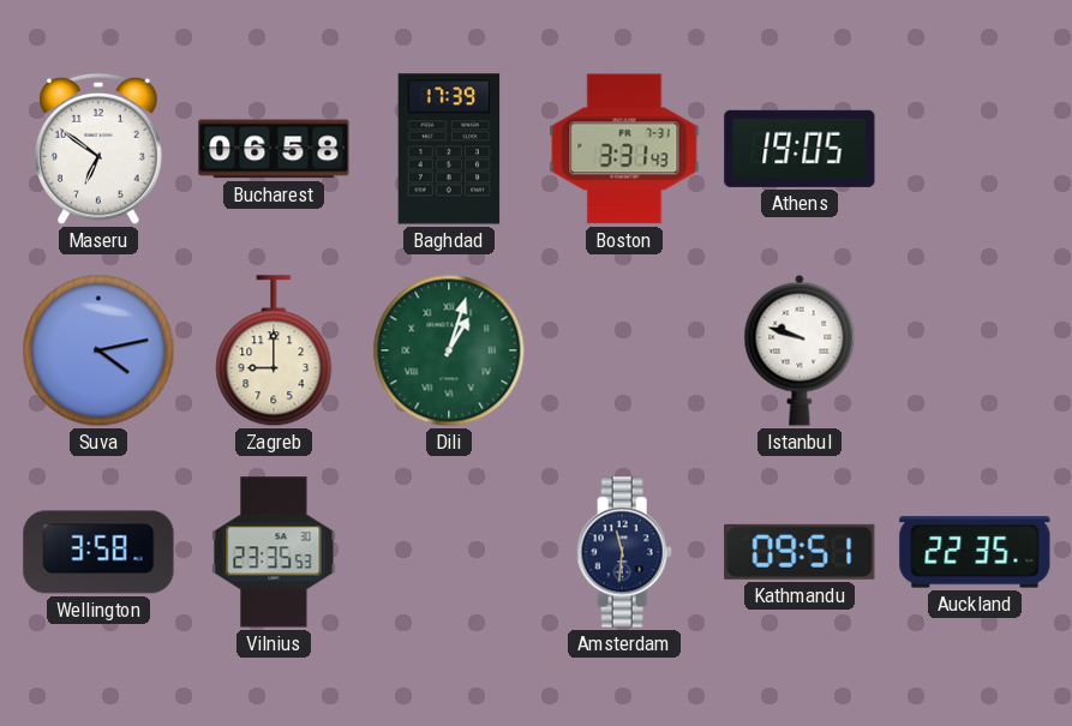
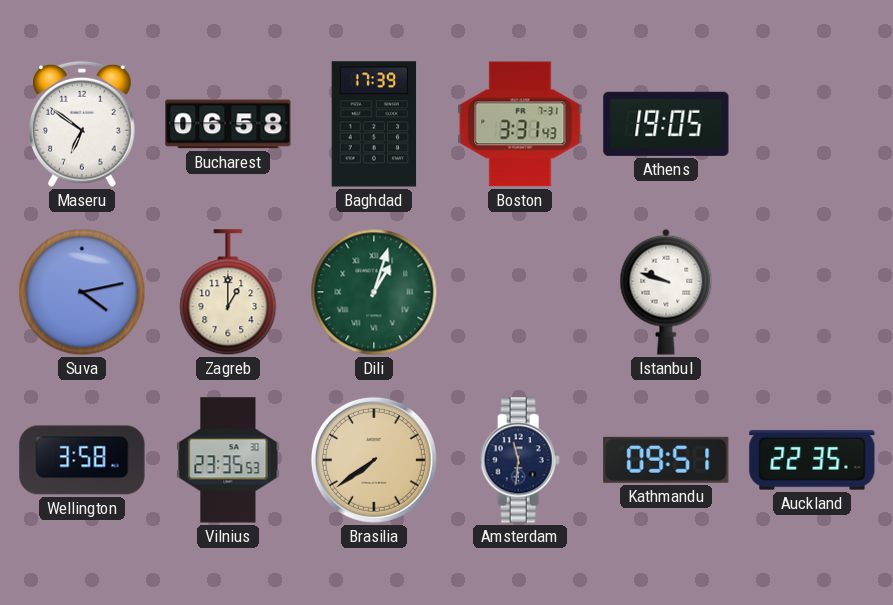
Zagreb: 9:00 -> 1:00
Brasilia: none -> 7:39
